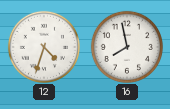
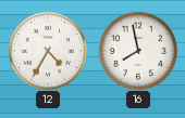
12: 4:33 -> 4:35
